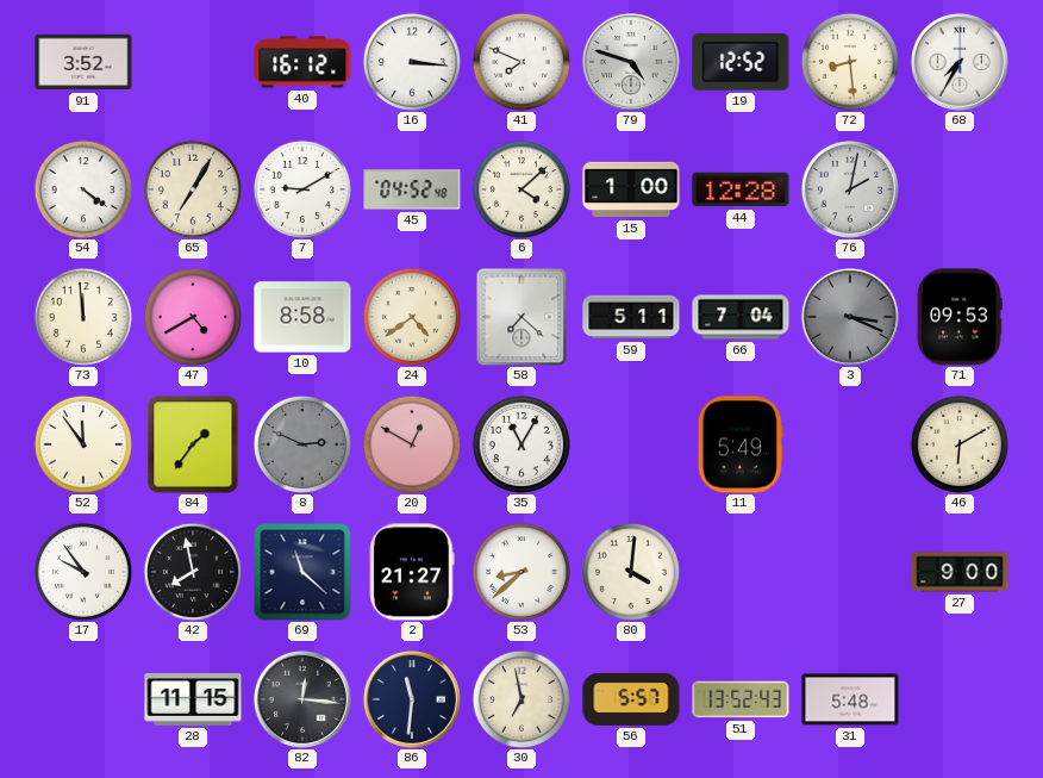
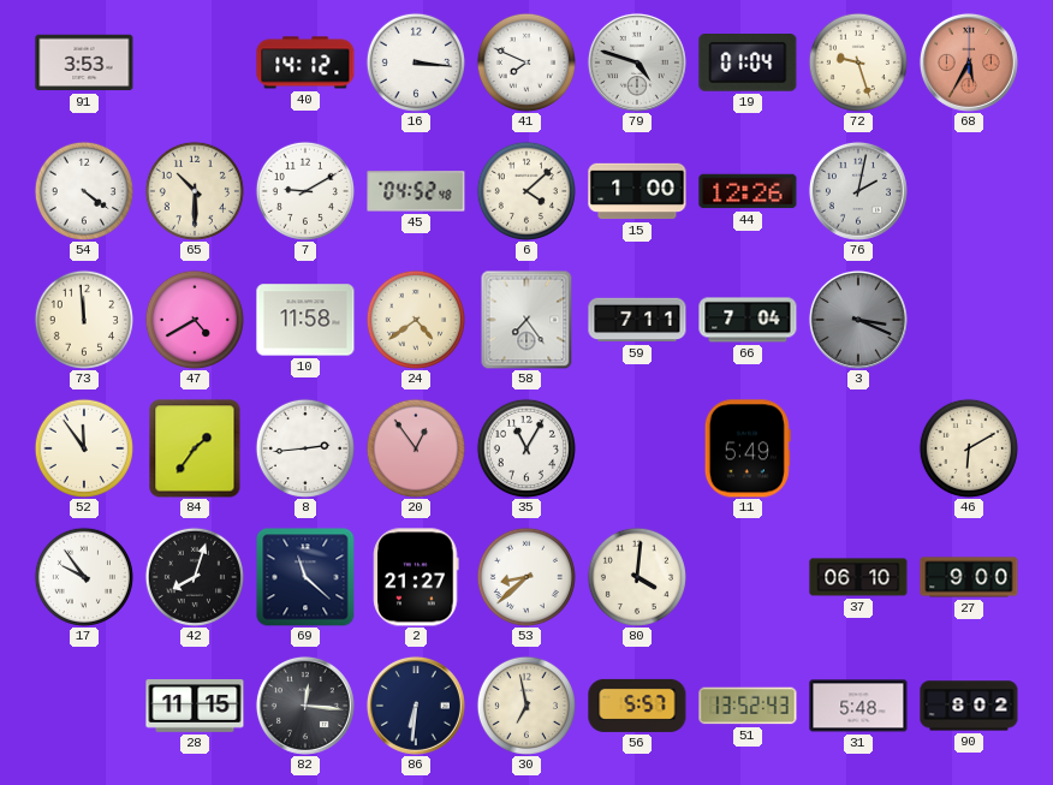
91: 3:52 -> 3:53
40: 16:12 -> 14:12
19: 12:52 -> 01:04
72: 8:29 -> 9:27
68: 7:35 -> 5:35
68 dial: white -> salmon
65: 7:05 -> 10:30
44: 12:28 -> 12:26
10: 8:58 -> 11:58
58: 7:22 -> 7:24
59: 5:11 -> 7:11
71: 09:53 -> none
8: 2:49 -> 2:44
8 dial: grey -> white
20: 12:50 -> 12:54
42: 7:58 -> 8:03
37: none -> 06:10
86: 11:31 -> 6:31
90: none -> 8:02
